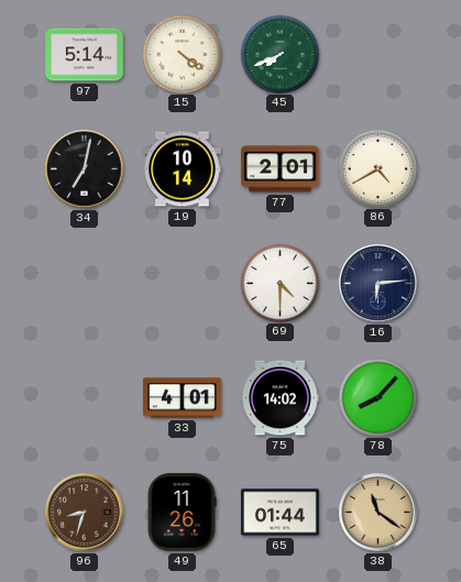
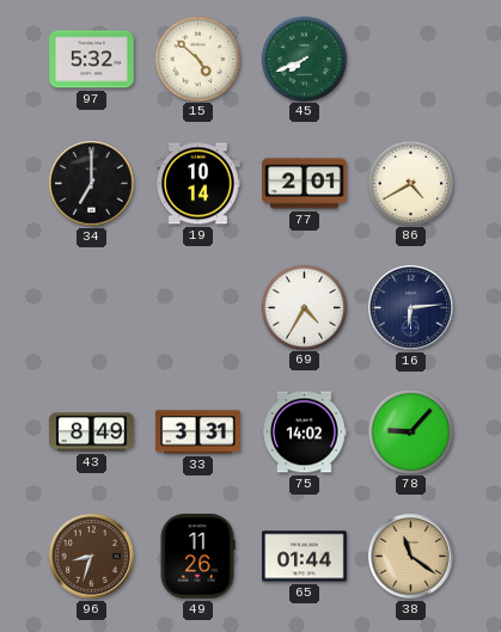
97: 5:14 -> 5:32
15: 4:21 -> 4:52
34: 7:02 -> 7:00
69: 4:30 -> 4:35
43: none -> 8:49
33: 4:01 -> 3:31
78: 8:07 -> 9:07
